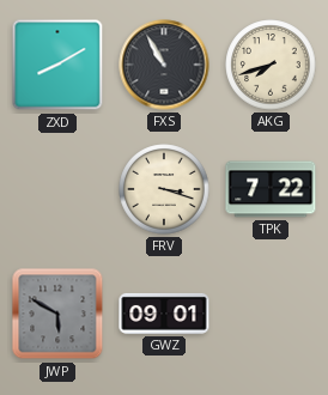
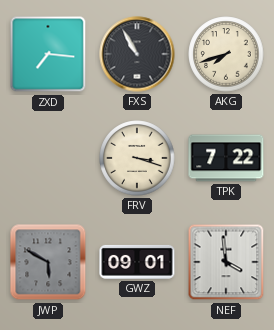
ZXD: 8:10 -> 7:16
NEF: none -> 3:59
